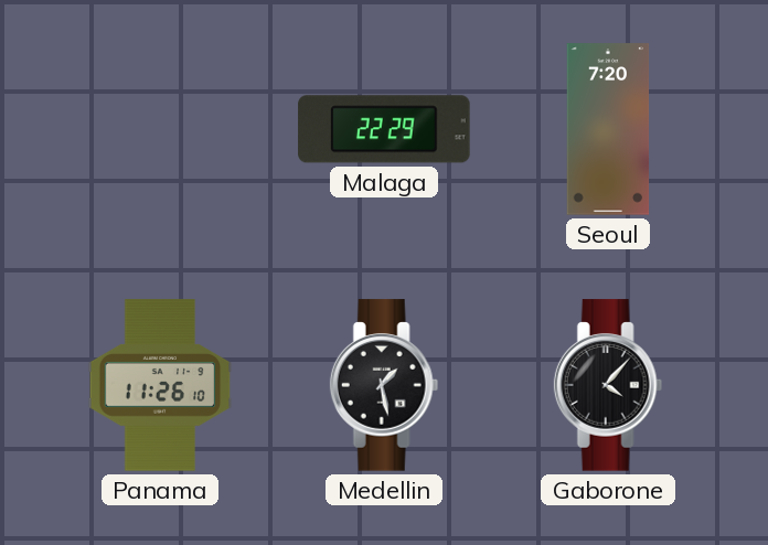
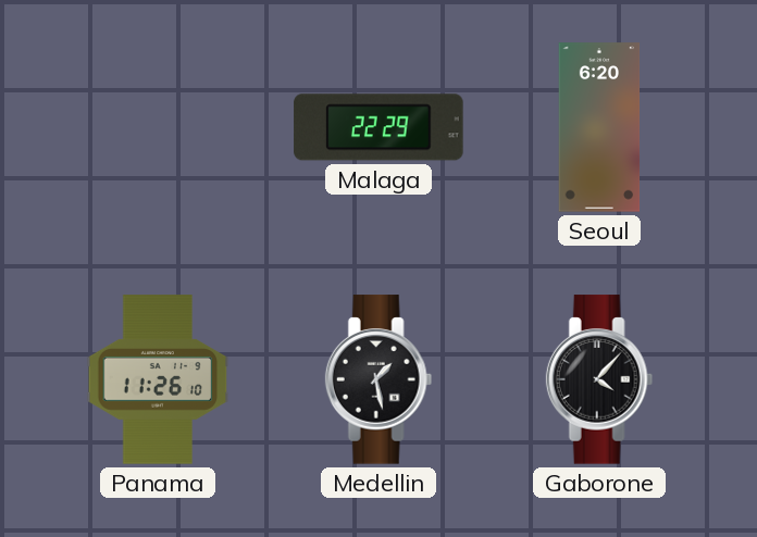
Seoul: 7:20 -> 6:20
